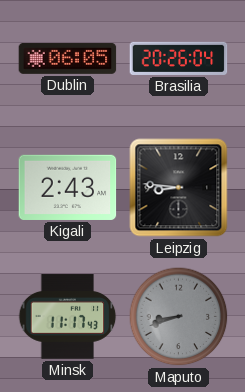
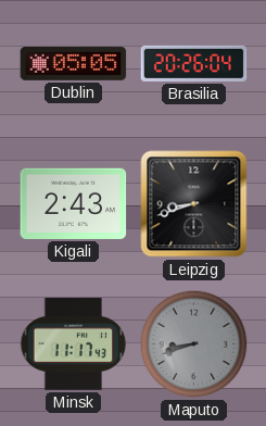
Dublin: 06:05 -> 05:05
Leipzig: 8:46 -> 8:42
